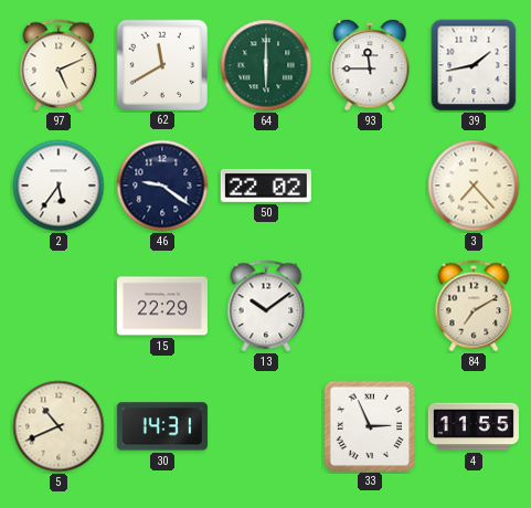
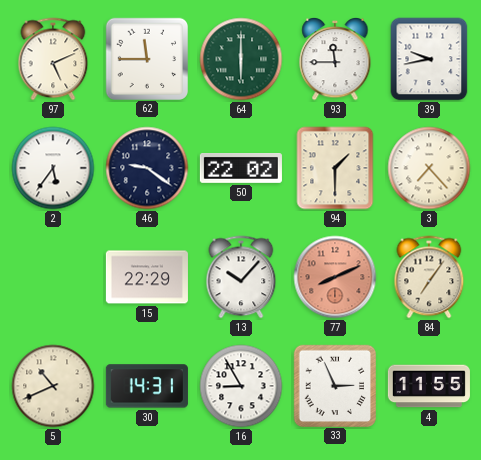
62: 11:40 -> 11:45
39: 1:43 -> 9:43
94: none -> 1:30
13: 10:09 -> 10:07
77: none -> 8:11
84: 7:10 -> 7:06
16: none -> 8:55
